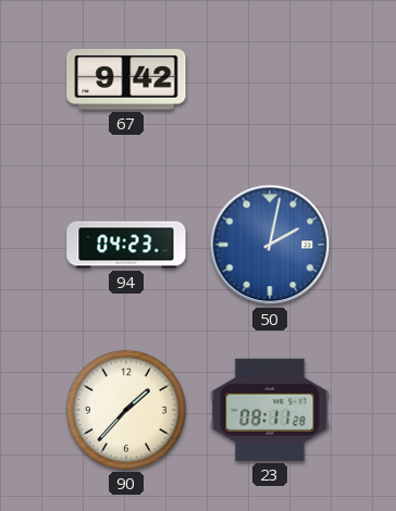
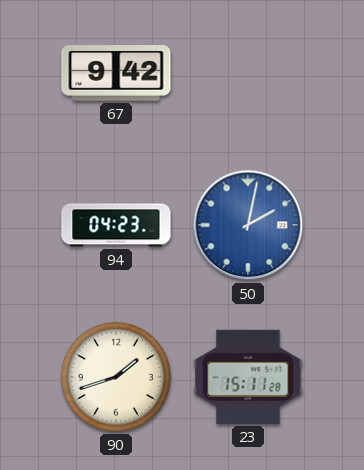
90: 1:37 -> 1:42
23: 08:11 -> 15:11
